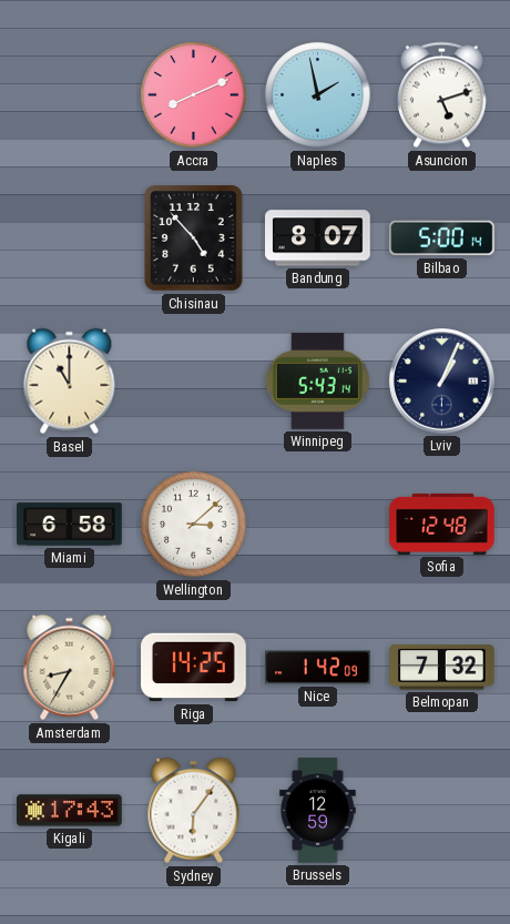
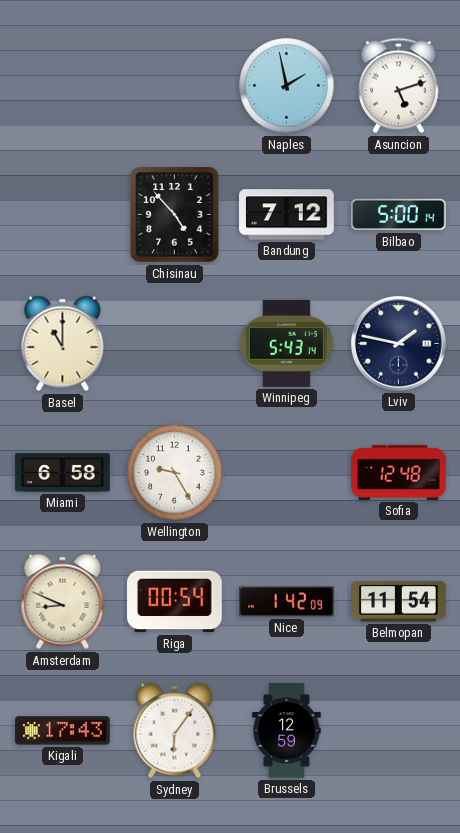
Accra: 8:11 -> none
Bandung: 8:07 -> 7:12
Lviv: 1:04 -> 1:47
Wellington: 3:08 -> 9:25
Amsterdam: 8:35 -> 8:49
Riga: 14:25 -> 00:54
Belmopan: 7:32 -> 11:54
